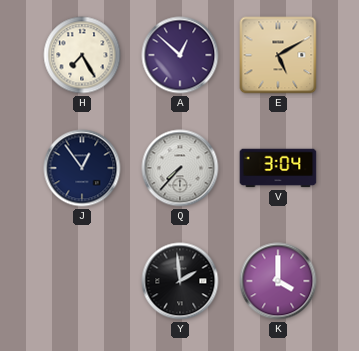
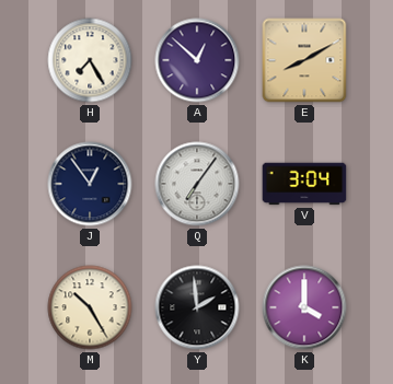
E: 5:10 -> 8:10
Q: 7:37 -> 7:06
M: none -> 10:25
